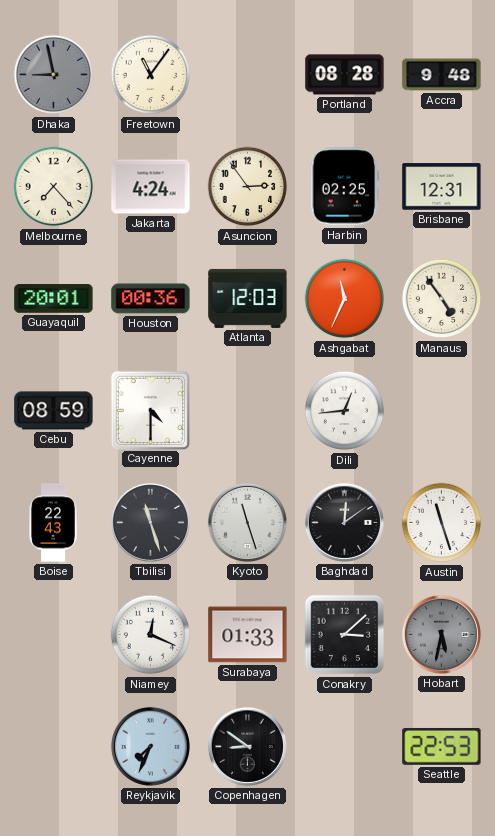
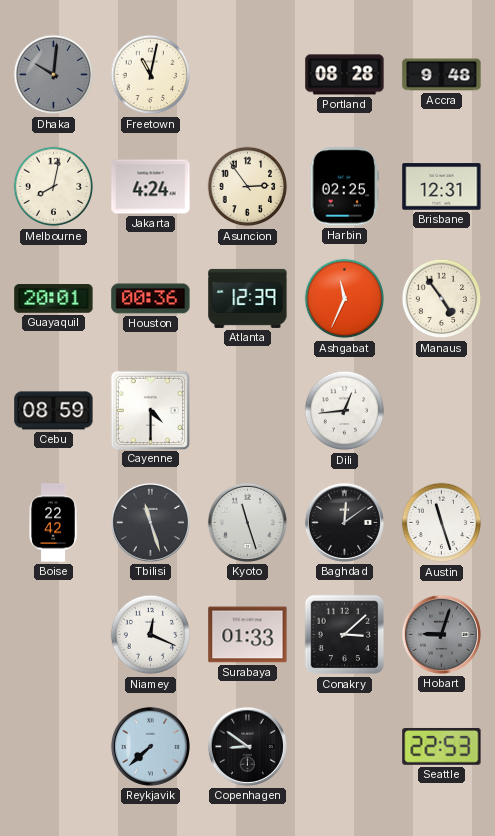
Dhaka: 8:58 -> 10:01
Freetown: 11:06 -> 11:02
Melbourne: 7:23 -> 8:02
Atlanta: 12:03 -> 12:39
Boise: 22:43 -> 22:42
Hobart: 5:32 -> 9:03
Reykjavik: 7:34 -> 7:38
